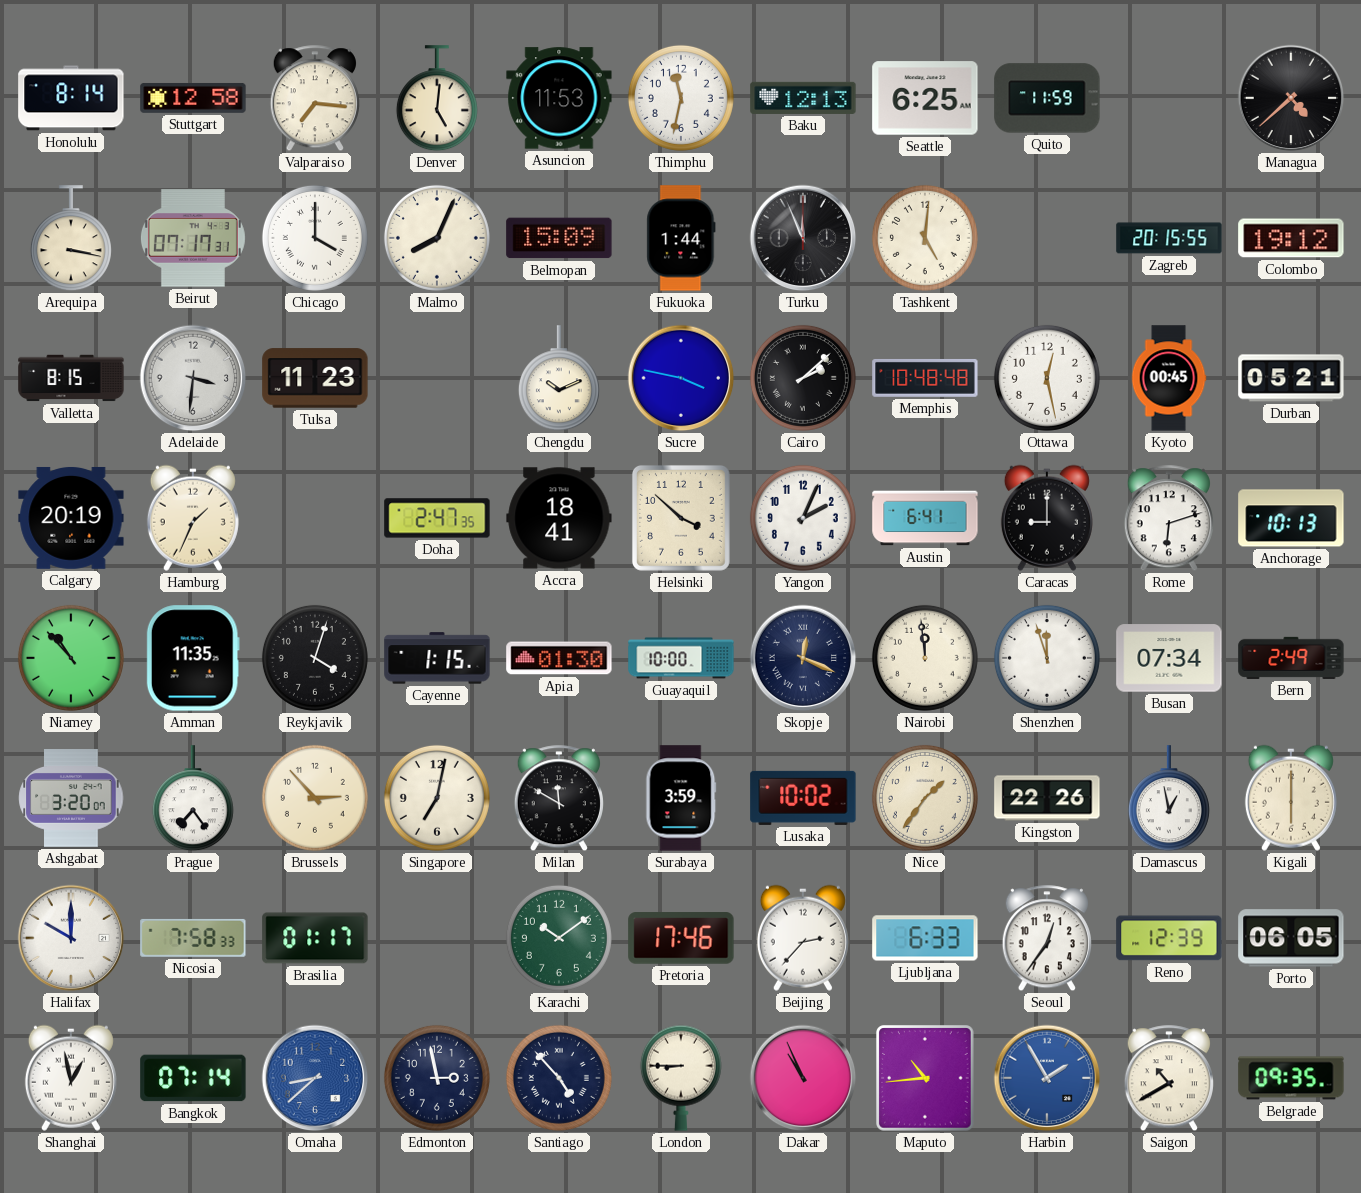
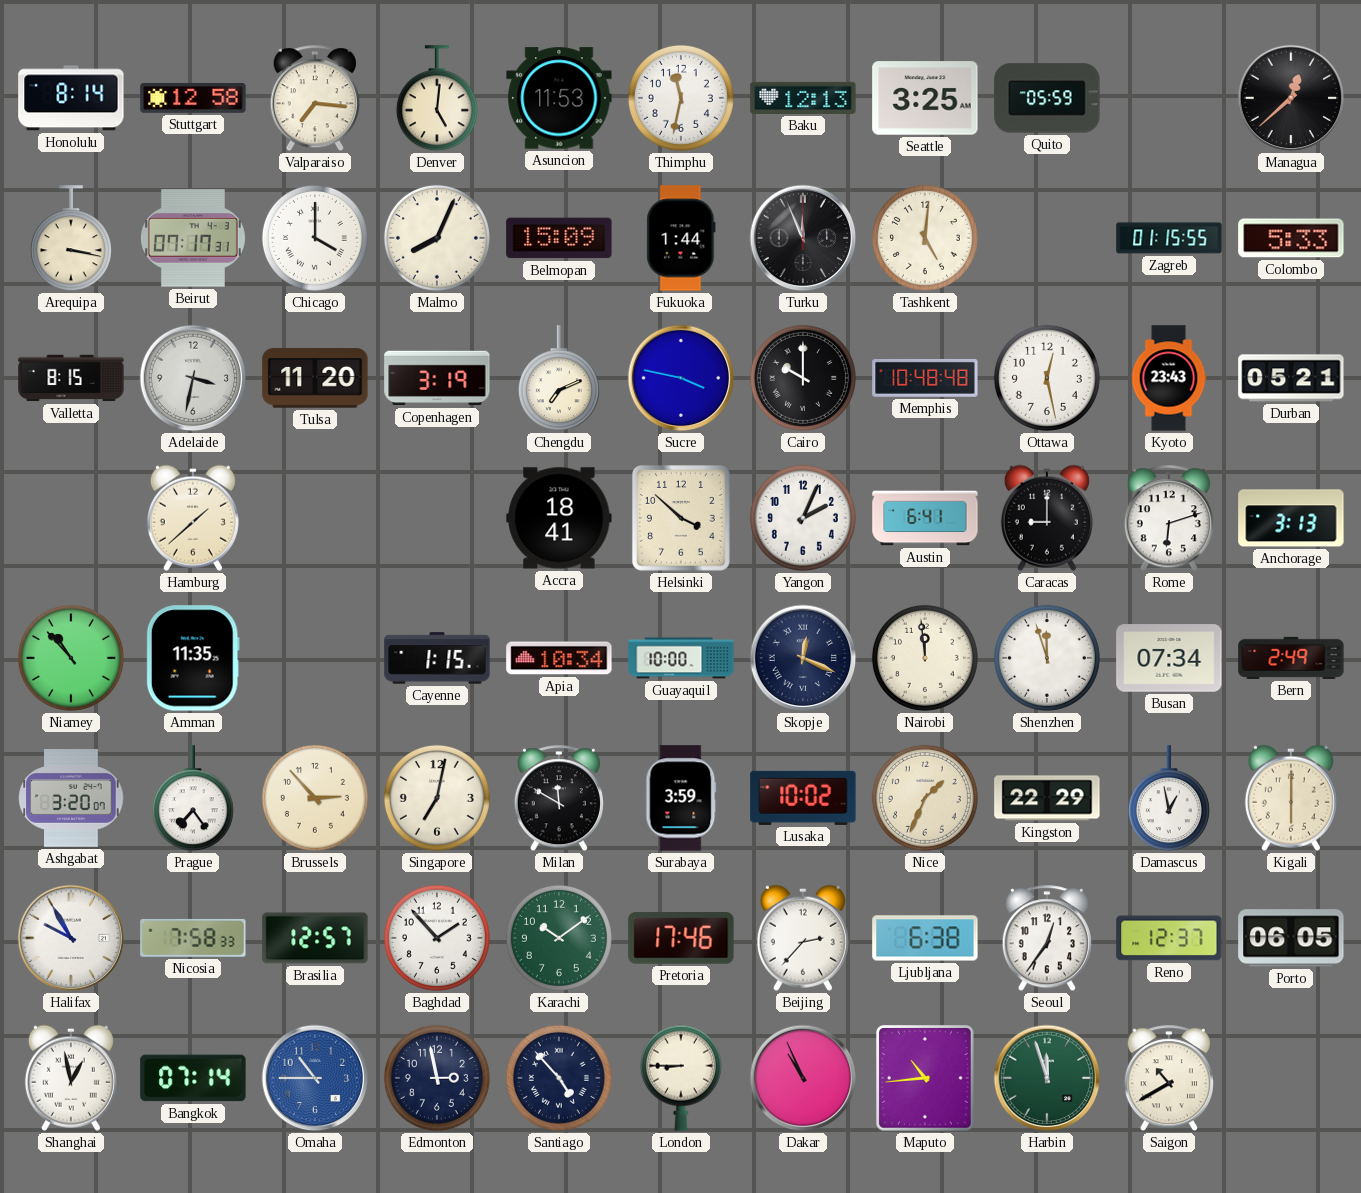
Seattle: 6:25 -> 3:25
Quito: 11:59 -> 05:59
Managua: 4:38 -> 12:38
Zagreb: 20:15 -> 01:15
Colombo: 19:12 -> 5:33
Adelaide: 3:31 -> 3:32
Tulsa: 11:23 -> 11:20
Copenhagen: none -> 3:19
Chengdu: 10:11 -> 7:11
Cairo: 2:08 -> 10:00
Kyoto: 00:45 -> 23:43
Calgary: 20:19 -> none
Hamburg: 1:34 -> 1:38
Doha: 2:47 -> none
Anchorage: 10:13 -> 3:13
Reykjavik: 4:03 -> none
Apia: 01:30 -> 10:34
Nice: 1:36 -> 1:34
Kingston: 22:26 -> 22:29
Halifax: 10:00 -> 9:55
Brasilia: 01:17 -> 12:57
Baghdad: none -> 1:53
Ljubljana: 6:33 -> 6:38
Reno: 12:39 -> 12:37
Omaha: 8:38 -> 10:45
Harbin: 1:55 -> 11:57
Harbin dial: blue -> green
Belgrade: 09:35 -> none
